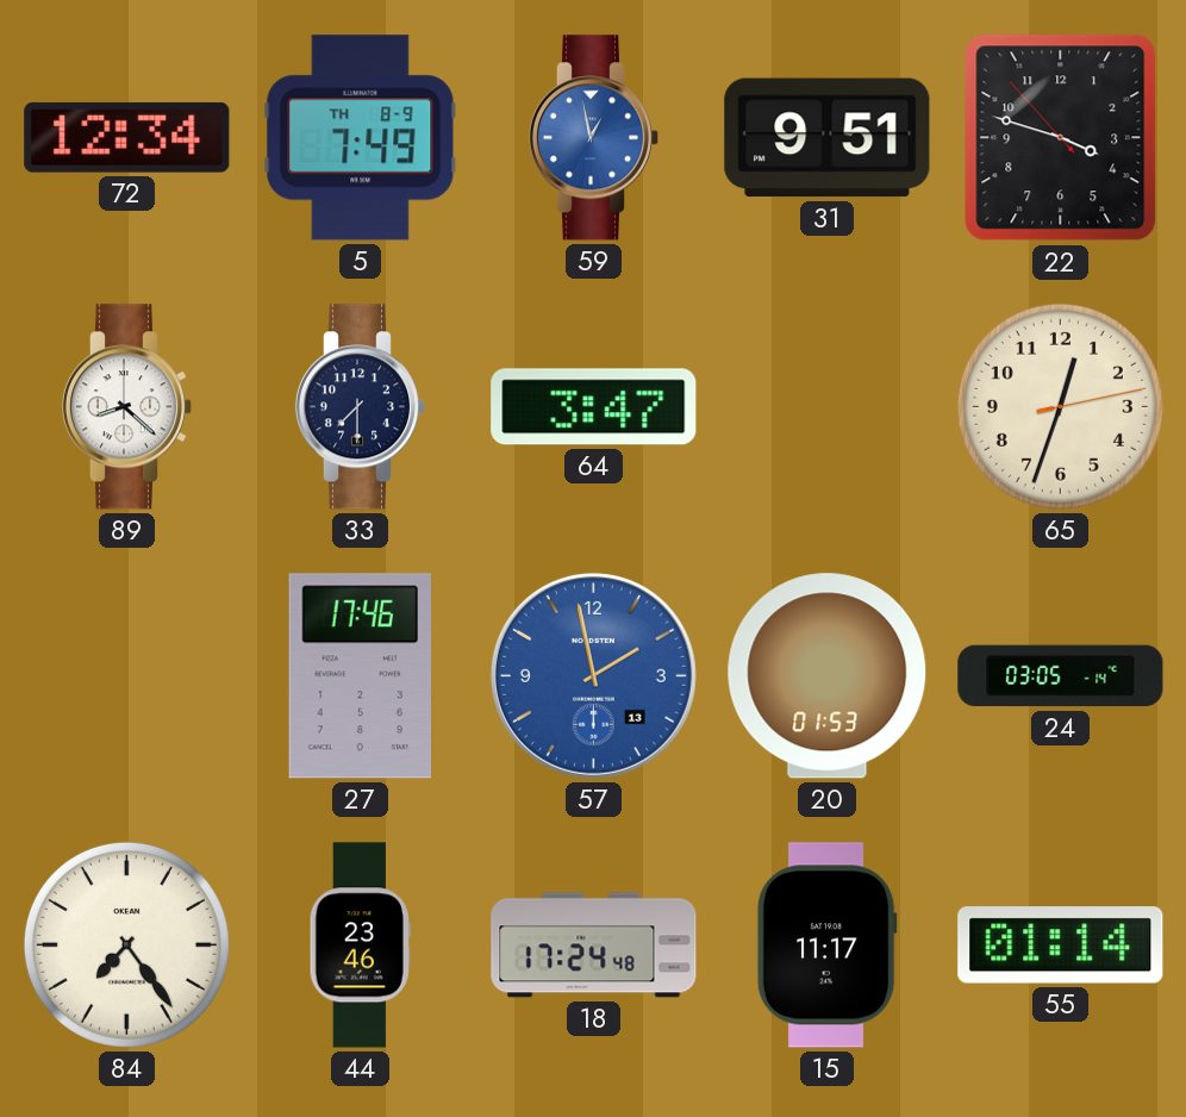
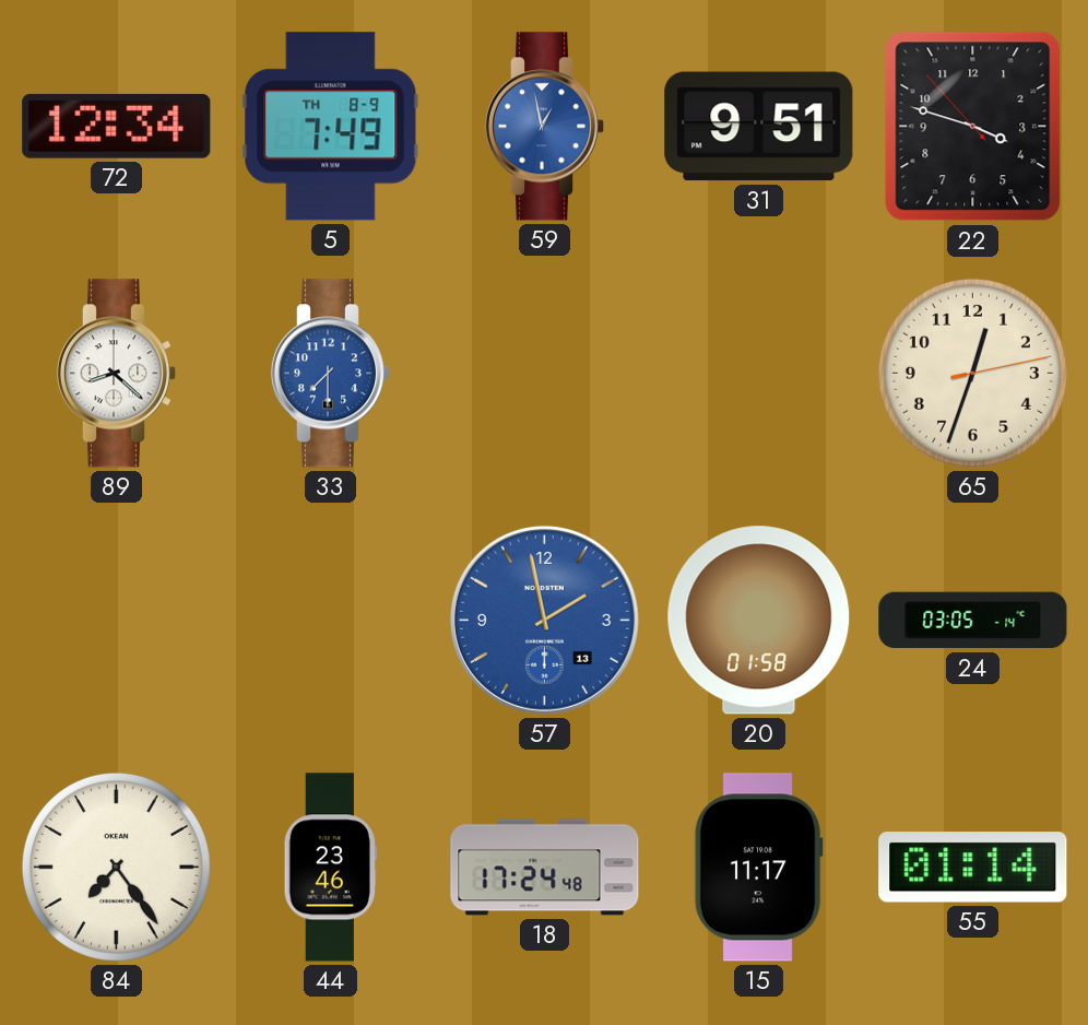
33 dial: navy -> blue
64: 3:47 -> none
27: 17:46 -> none
20: 01:53 -> 01:58
